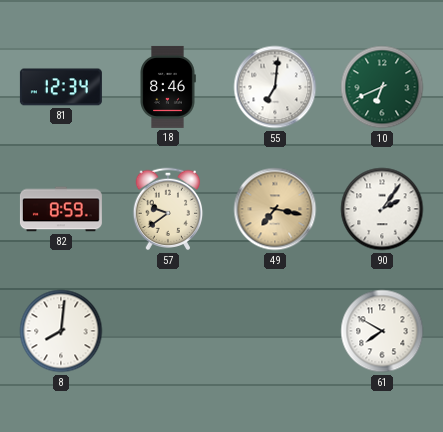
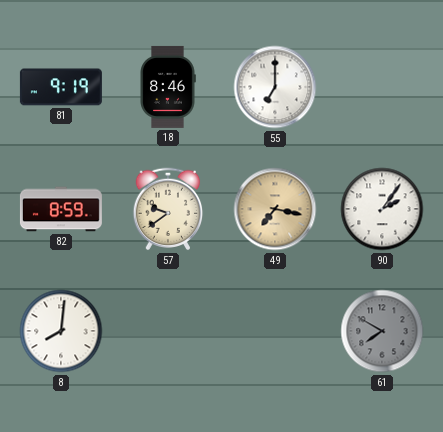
81: 12:34 -> 9:19
55: 7:01 -> 7:00
10: 6:41 -> none
61 dial: white -> grey
